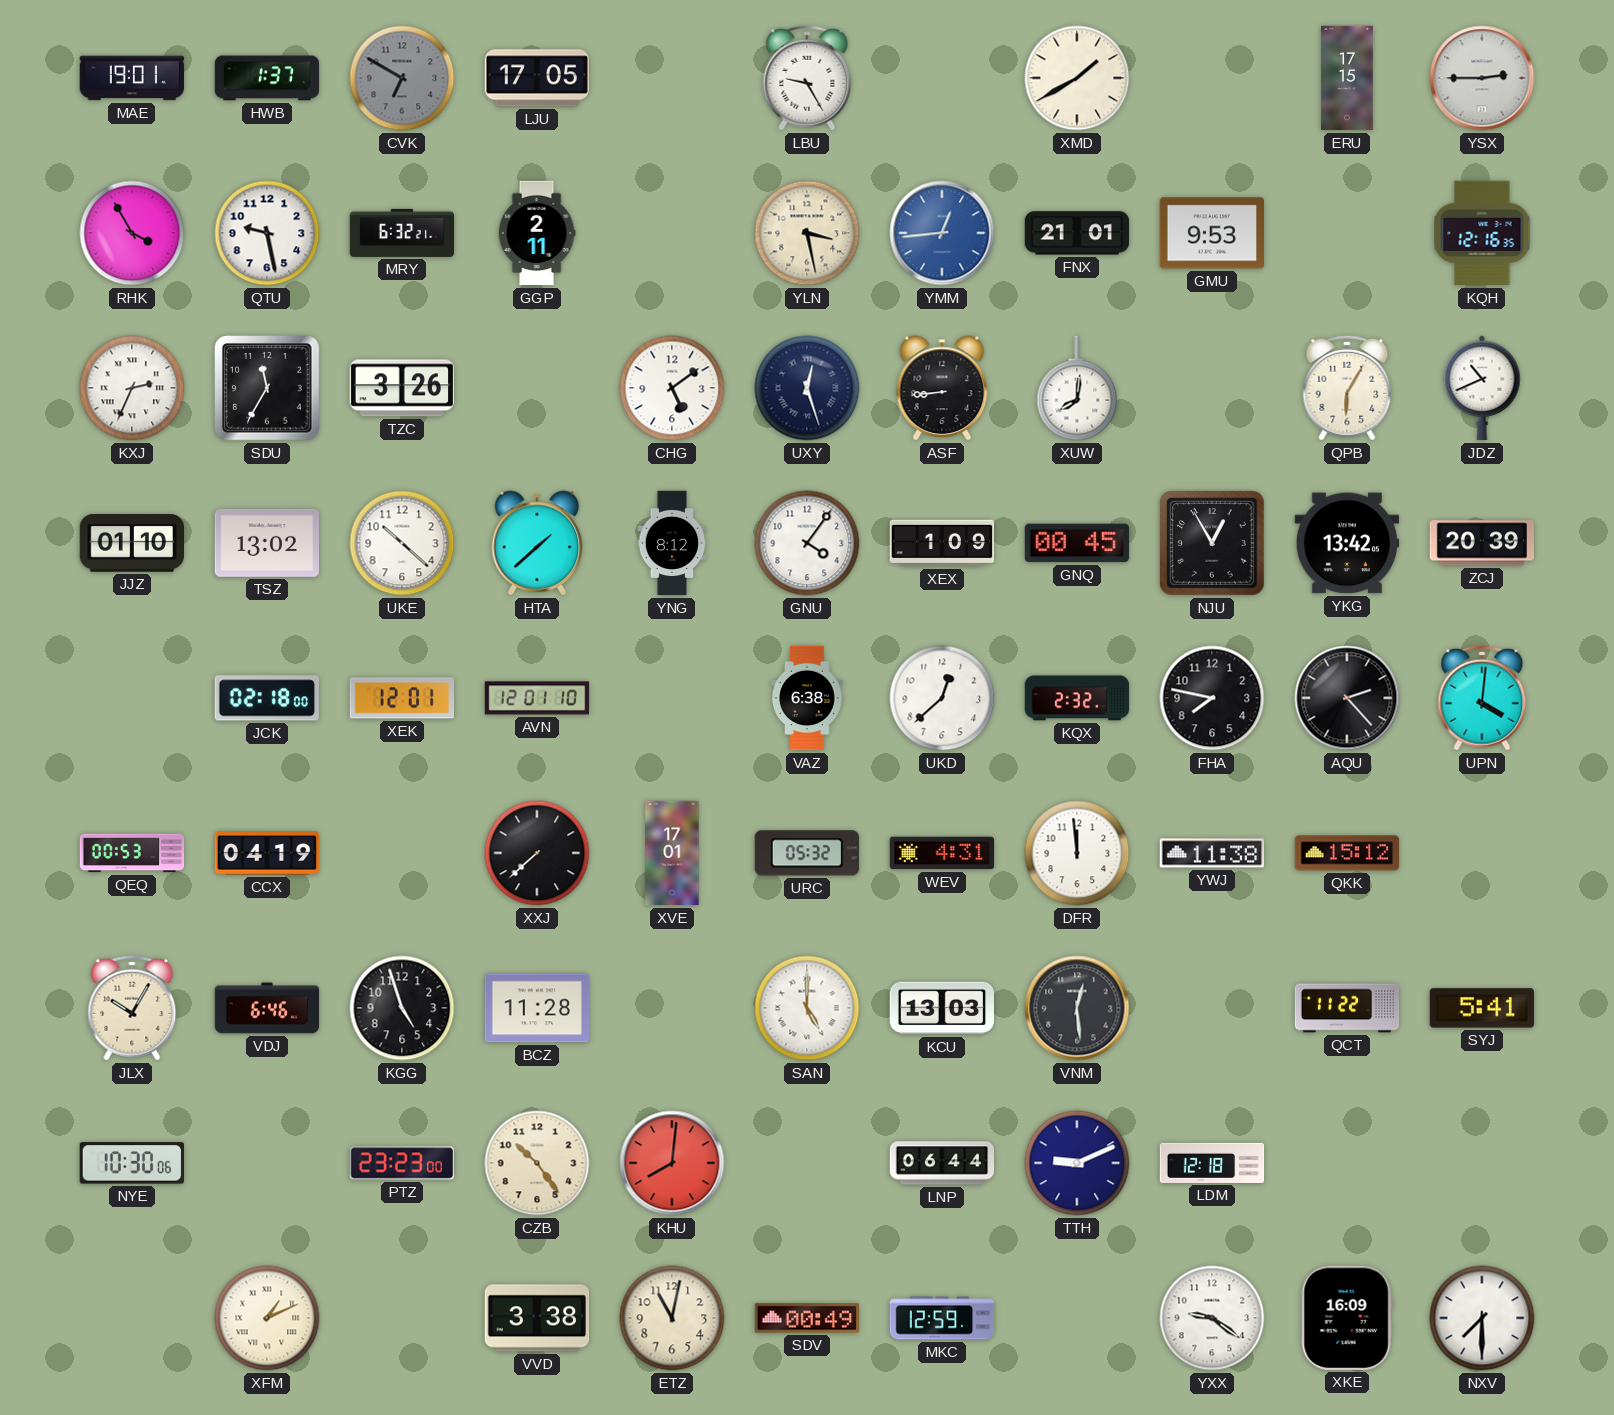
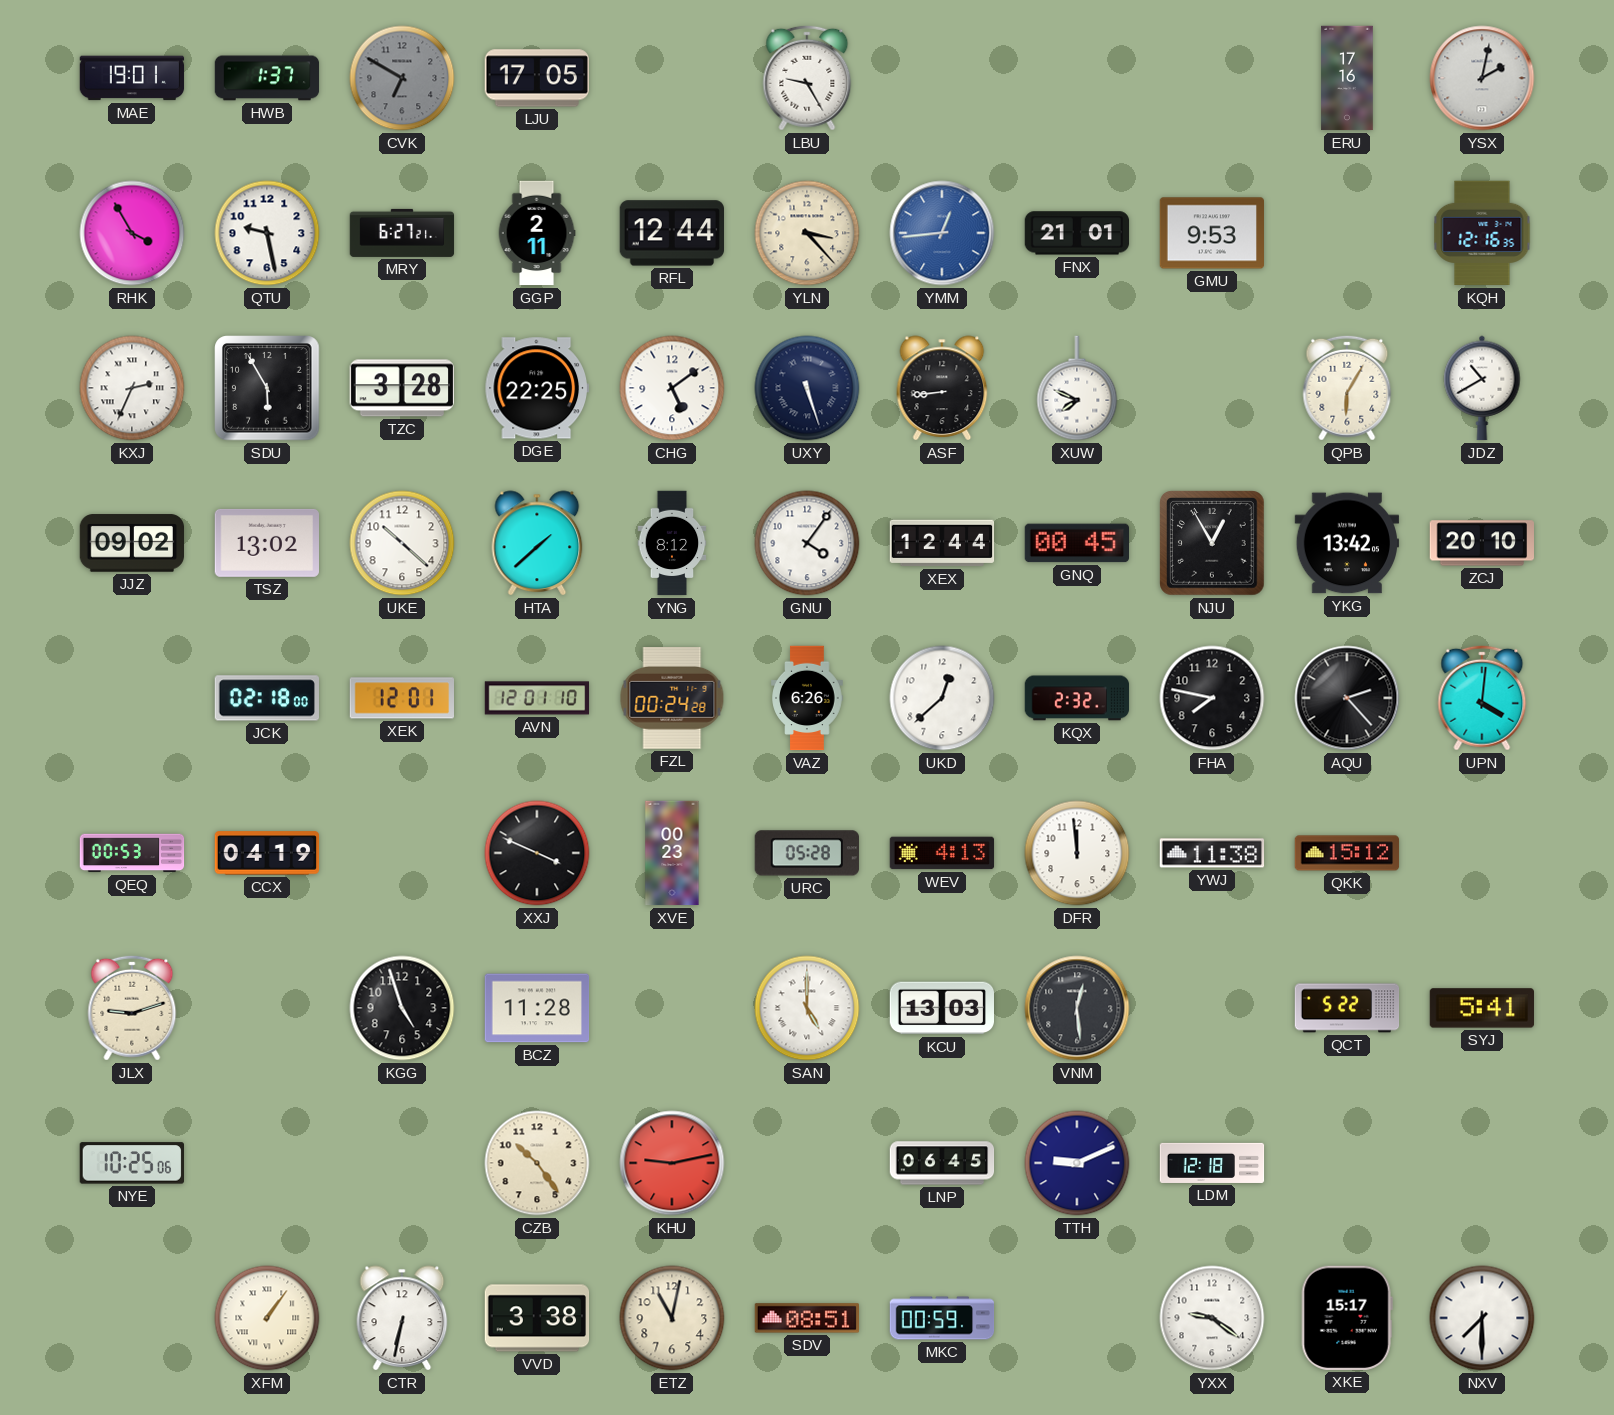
XMD: 1:40 -> none
ERU: 17:15 -> 17:16
YSX: 2:45 -> 2:02
MRY: 6:32 -> 6:27
RFL: none -> 12:44
YLN: 3:28 -> 3:23
SDU: 11:35 -> 5:55
TZC: 3:26 -> 3:28
DGE: none -> 22:25
UXY: 12:27 -> 5:27
XUW: 8:01 -> 7:49
JDZ: 10:41 -> 10:40
JJZ: 01:10 -> 09:02
XEX: 1:09 -> 12:44
ZCJ: 20:39 -> 20:10
FZL: none -> 00:24
VAZ: 6:38 -> 6:26
XXJ: 7:38 -> 3:49
XVE: 17:01 -> 00:23
URC: 05:32 -> 05:28
WEV: 4:31 -> 4:13
JLX: 10:05 -> 9:12
VDJ: 6:46 -> none
QCT: 11:22 -> 5:22
NYE: 10:30 -> 10:25
PTZ: 23:23 -> none
KHU: 8:01 -> 9:13
LNP: 06:44 -> 06:45
XFM: 1:11 -> 1:06
CTR: none -> 6:32
SDV: 00:49 -> 08:51
MKC: 12:59 -> 00:59
XKE: 16:09 -> 15:17
